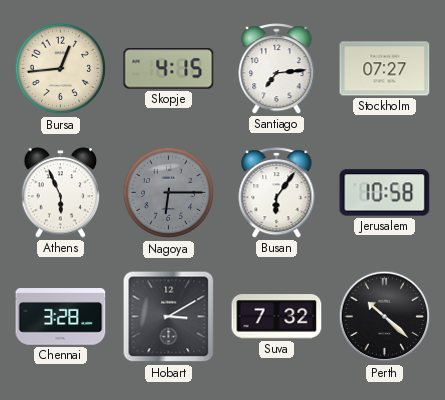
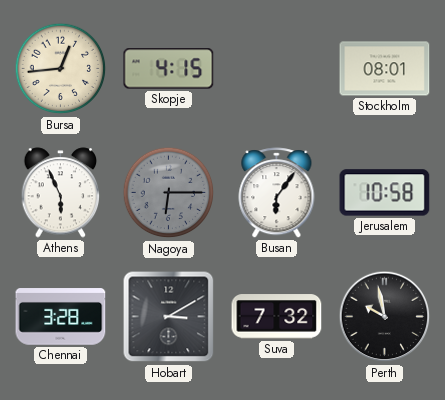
Santiago: 7:14 -> none
Stockholm: 07:27 -> 08:01
Perth: 10:22 -> 9:58
